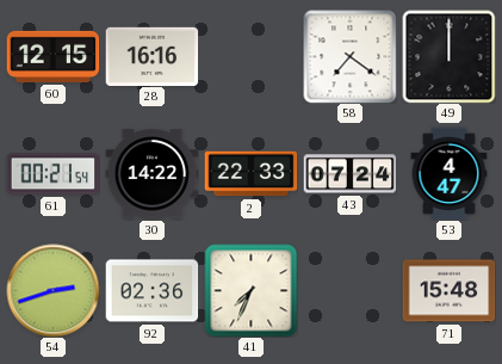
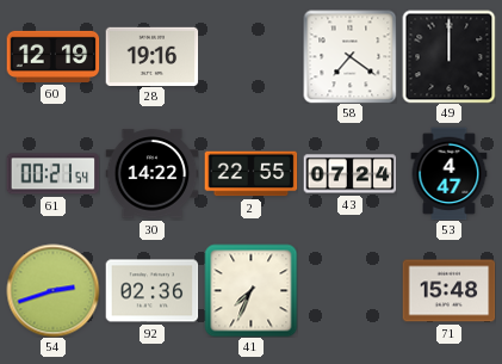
60: 12:15 -> 12:19
28: 16:16 -> 19:16
2: 22:33 -> 22:55
